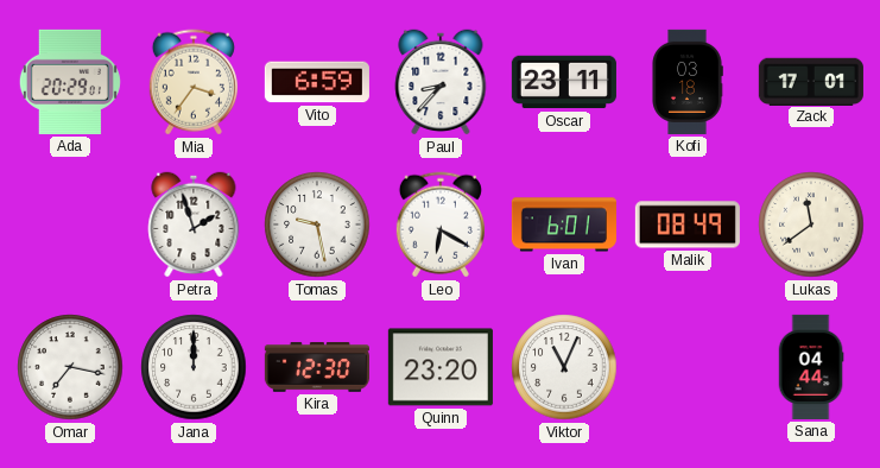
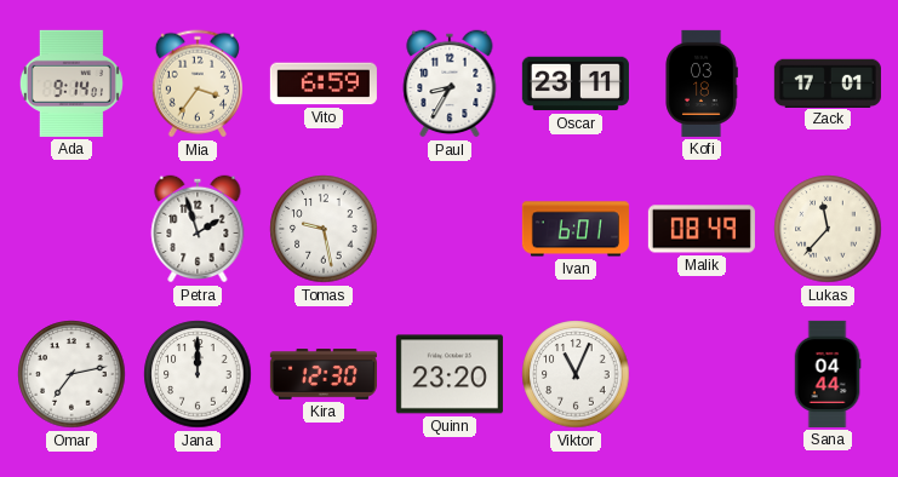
Ada: 20:29 -> 9:14
Paul: 8:37 -> 8:35
Leo: 6:20 -> none
Lukas: 11:39 -> 11:37
Omar: 7:17 -> 7:13
